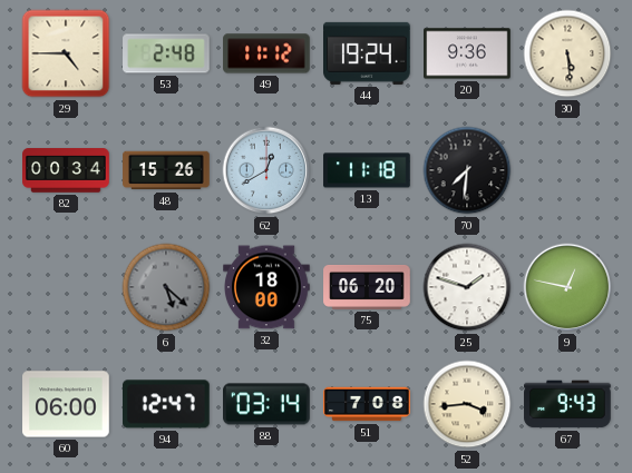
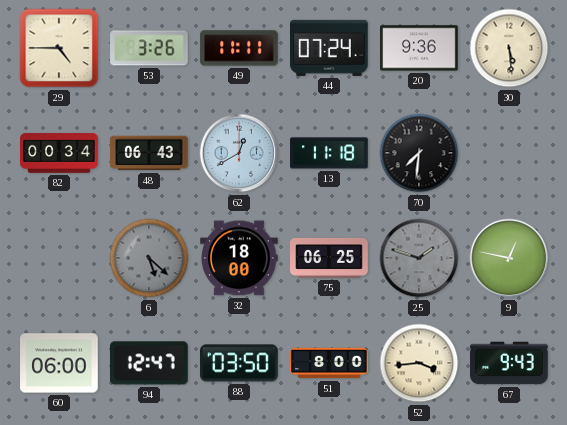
53: 2:48 -> 3:26
49: 11:12 -> 11:11
44: 19:24 -> 07:24
48: 15:26 -> 06:43
75: 06:20 -> 06:25
25 dial: white -> grey
88: 03:14 -> 03:50
51: 7:08 -> 8:00
